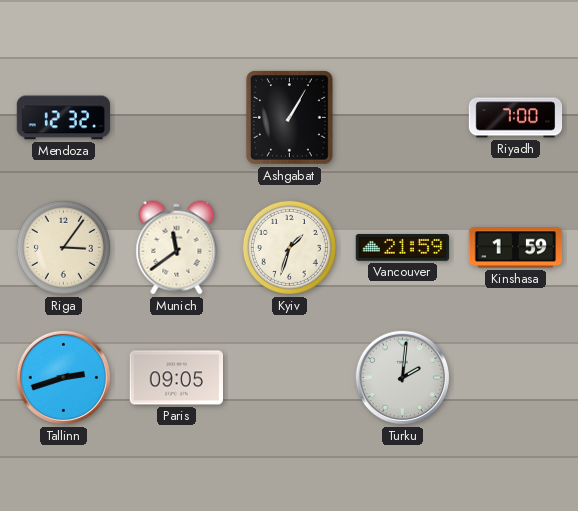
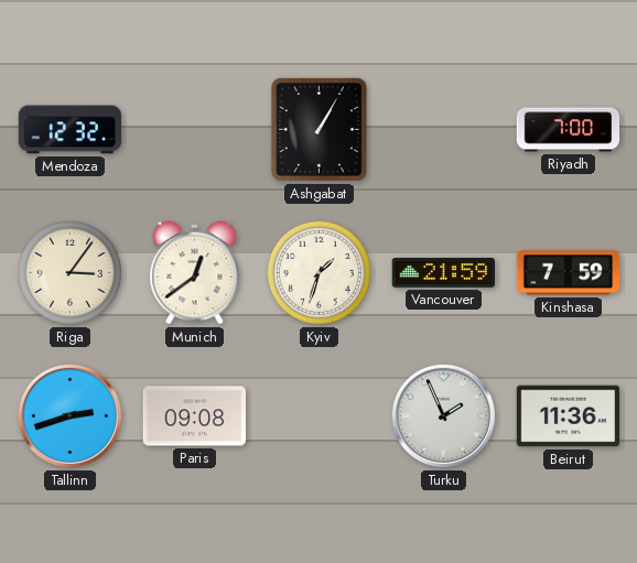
Munich: 11:39 -> 12:39
Kinshasa: 1:59 -> 7:59
Paris: 09:05 -> 09:08
Turku: 2:01 -> 1:56
Beirut: none -> 11:36
